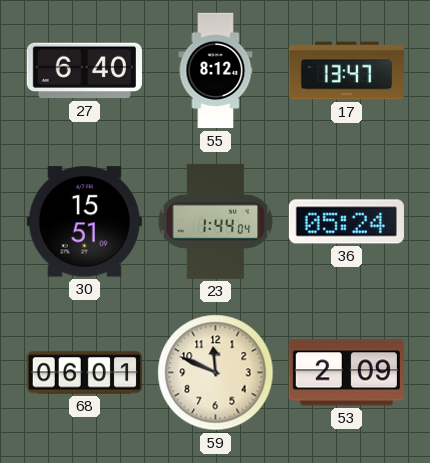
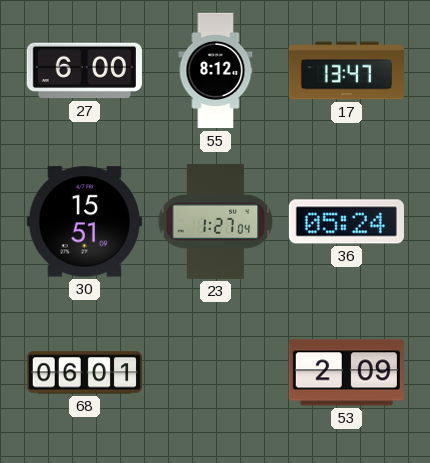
27: 6:40 -> 6:00
23: 1:44 -> 1:27
59: 11:49 -> none
